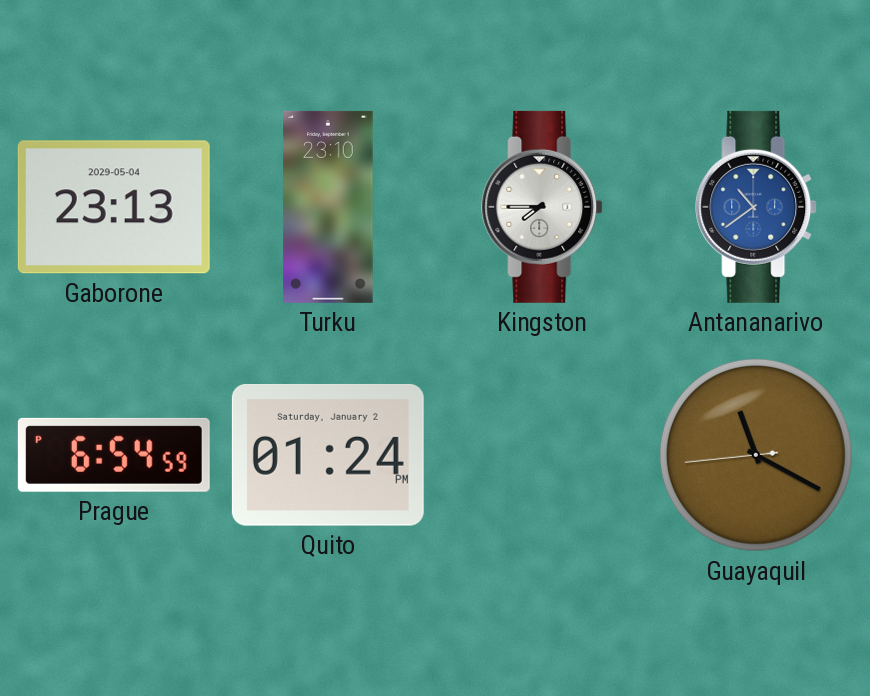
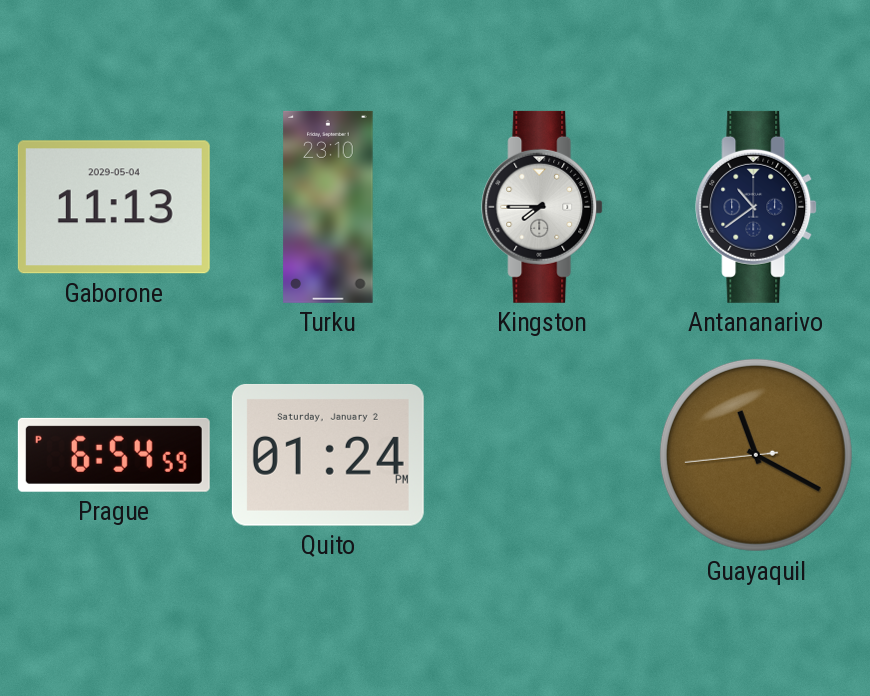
Gaborone: 23:13 -> 11:13
Antananarivo dial: blue -> navy
